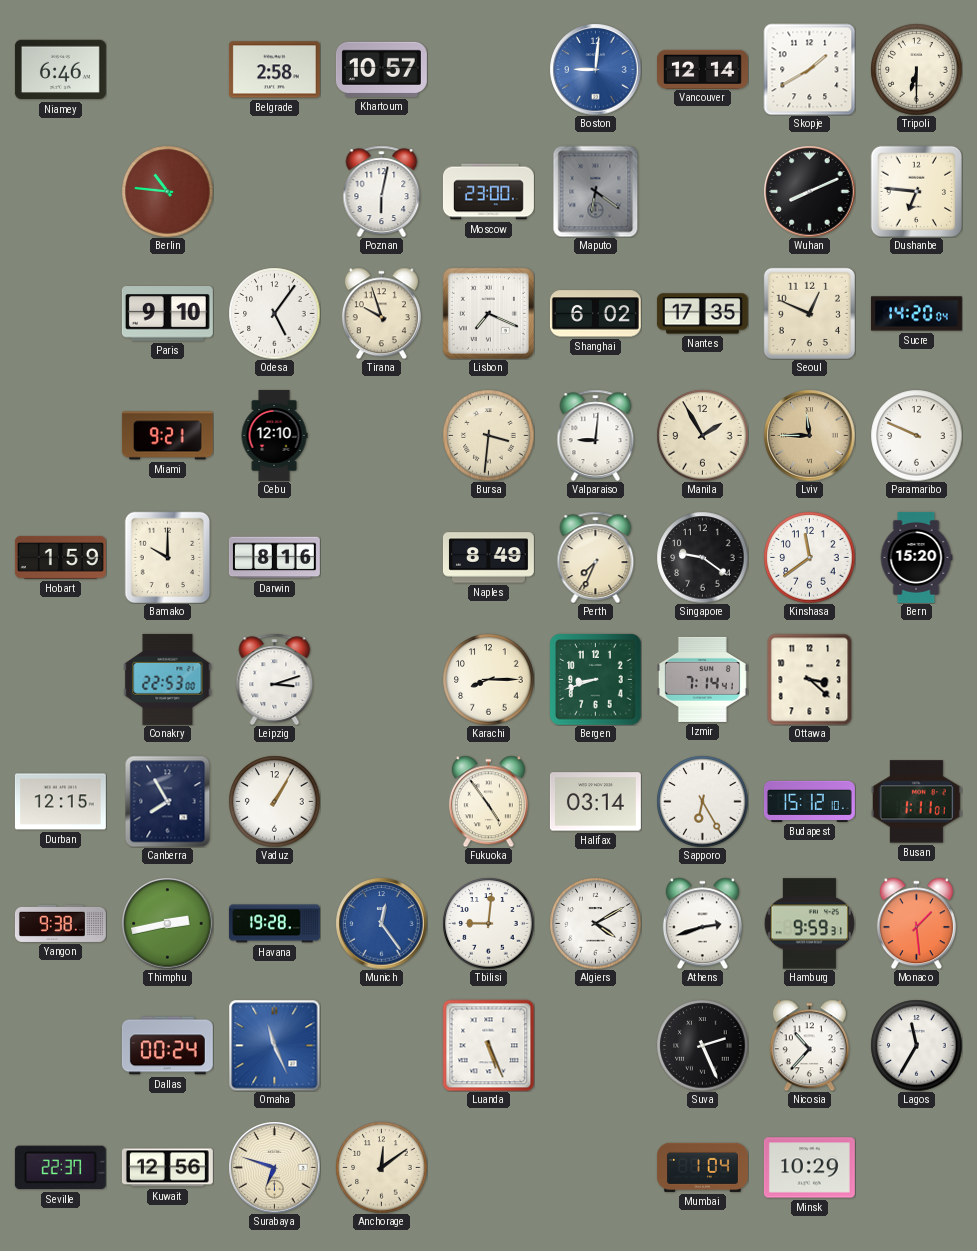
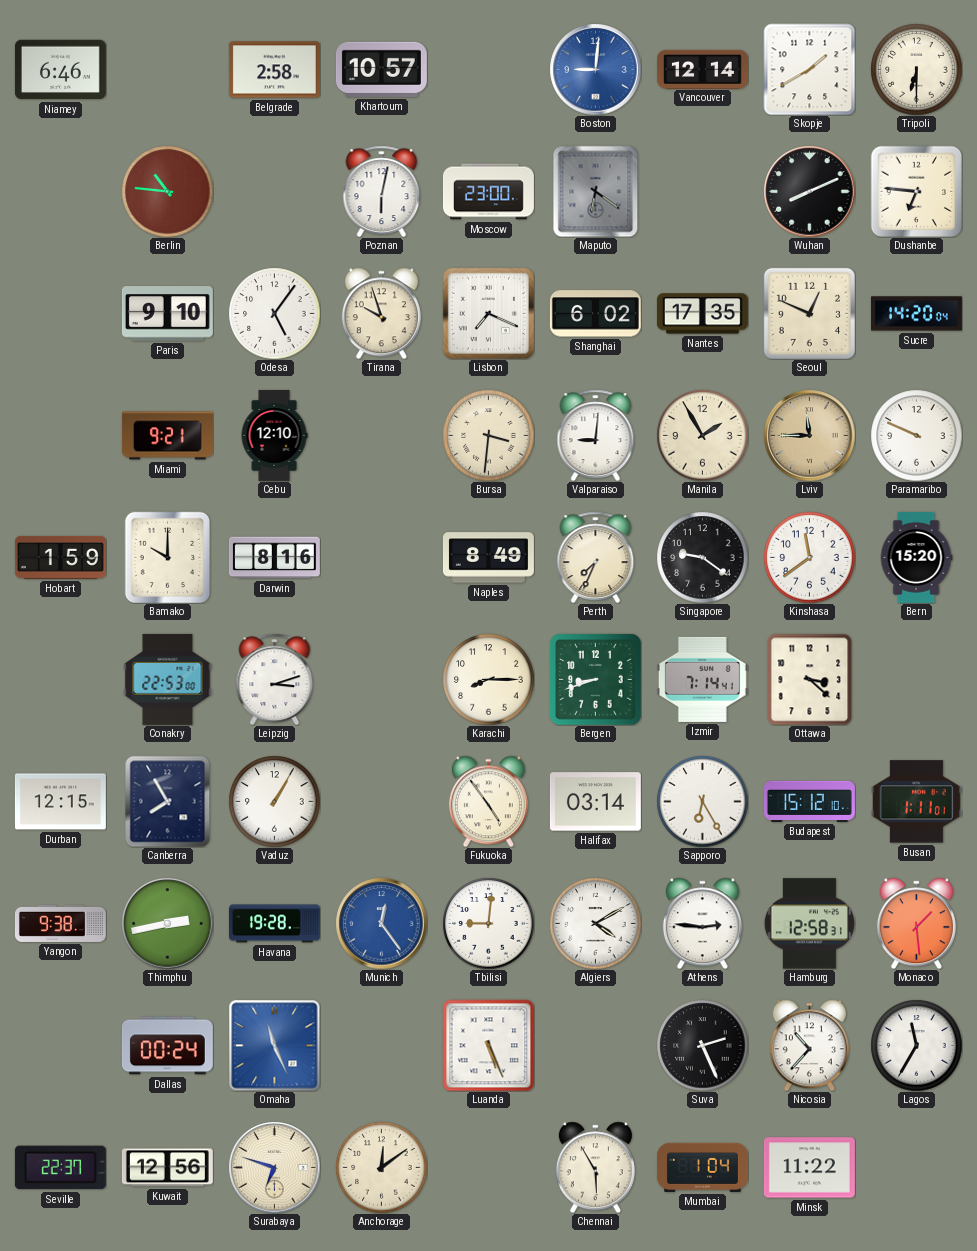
Athens: 2:42 -> 2:46
Hamburg: 9:59 -> 12:58
Chennai: none -> 5:55
Minsk: 10:29 -> 11:22
